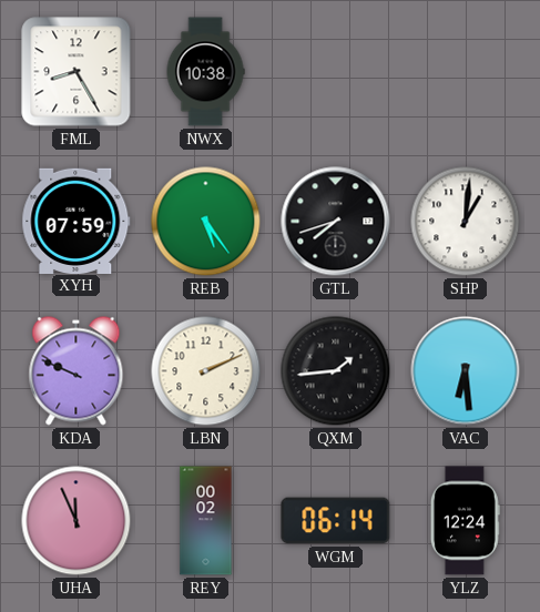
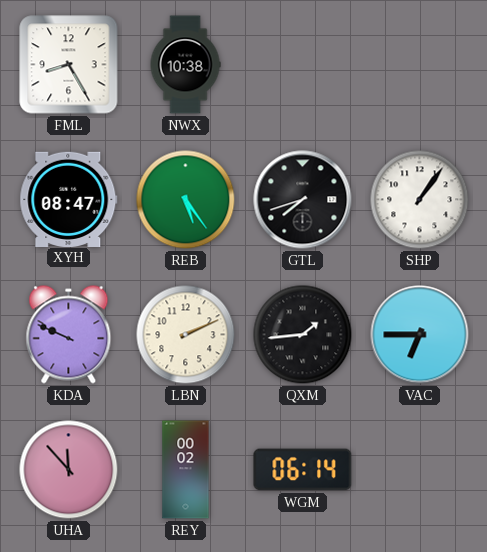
XYH: 07:59 -> 08:47
SHP: 1:01 -> 1:06
VAC: 6:29 -> 6:45
UHA: 11:56 -> 11:53
YLZ: 12:24 -> none
